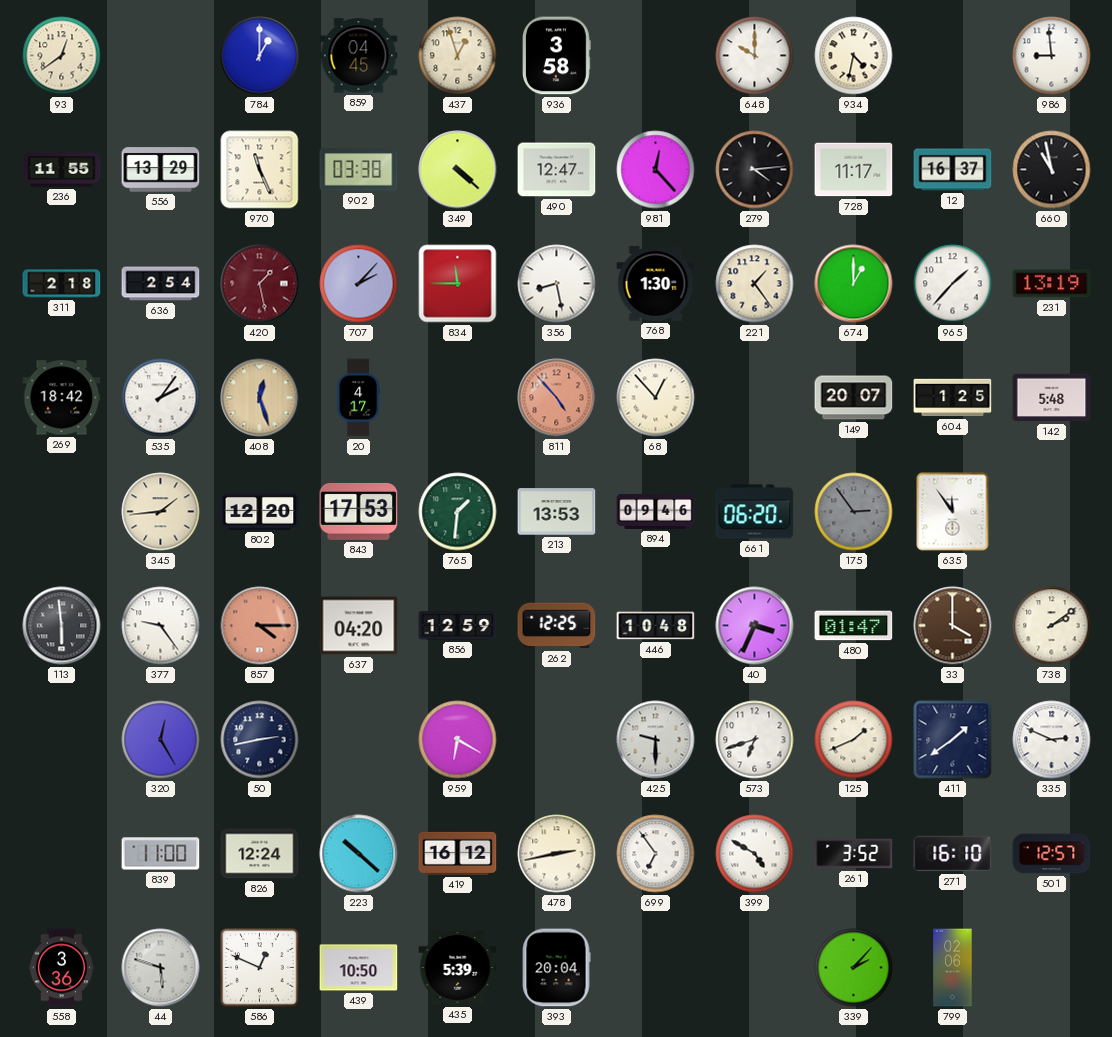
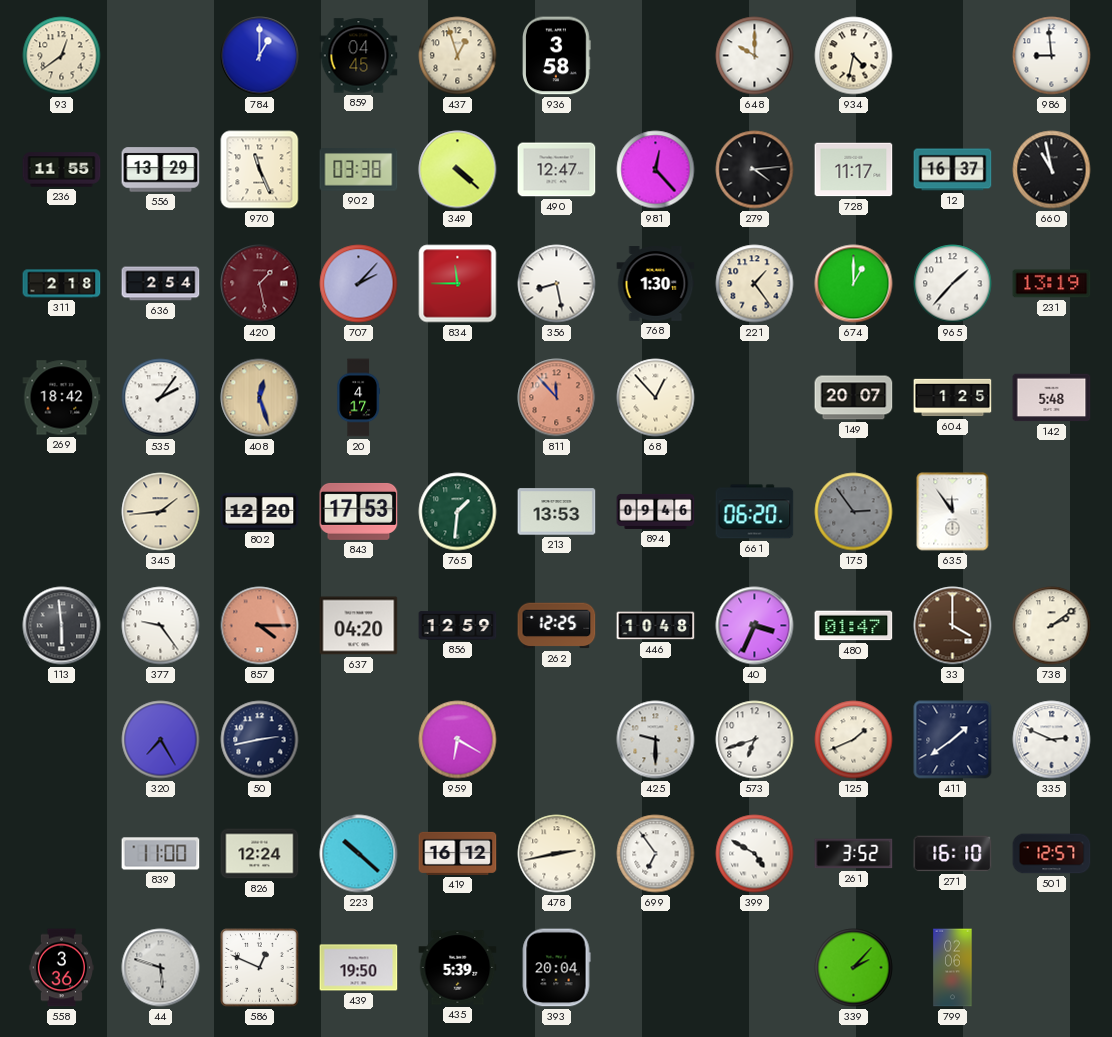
811: 4:53 -> 11:53
320: 12:25 -> 7:25
439: 10:50 -> 19:50
